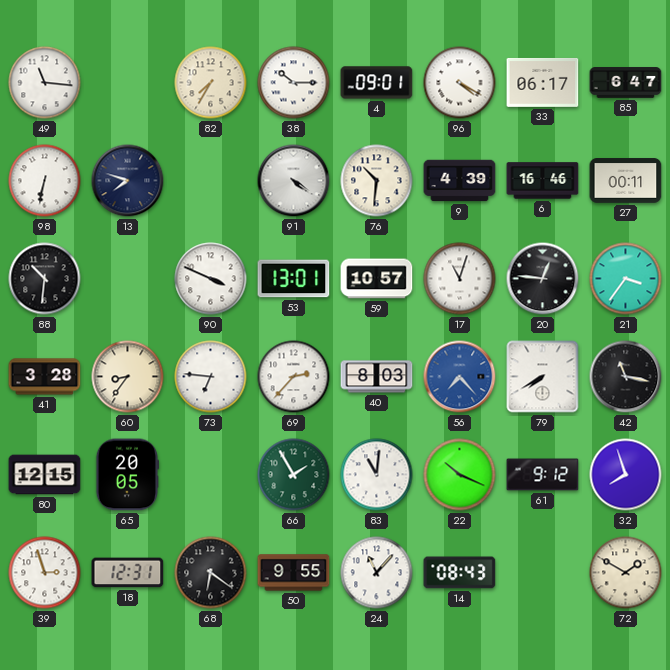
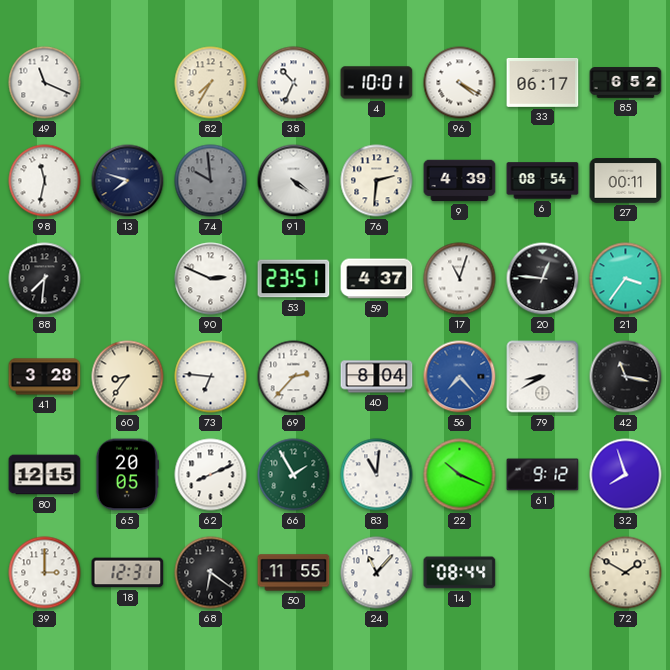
49: 11:16 -> 11:19
38: 10:15 -> 10:34
4: 09:01 -> 10:01
85: 6:47 -> 6:52
98: 6:32 -> 11:32
74: none -> 9:59
76: 10:31 -> 2:31
6: 16:46 -> 08:54
88: 10:31 -> 7:31
90: 3:49 -> 2:49
53: 13:01 -> 23:51
59: 10:57 -> 4:37
40: 8:03 -> 8:04
79: 7:40 -> 8:40
62: none -> 8:11
39: 2:57 -> 3:00
50: 9:55 -> 11:55
14: 08:43 -> 08:44
